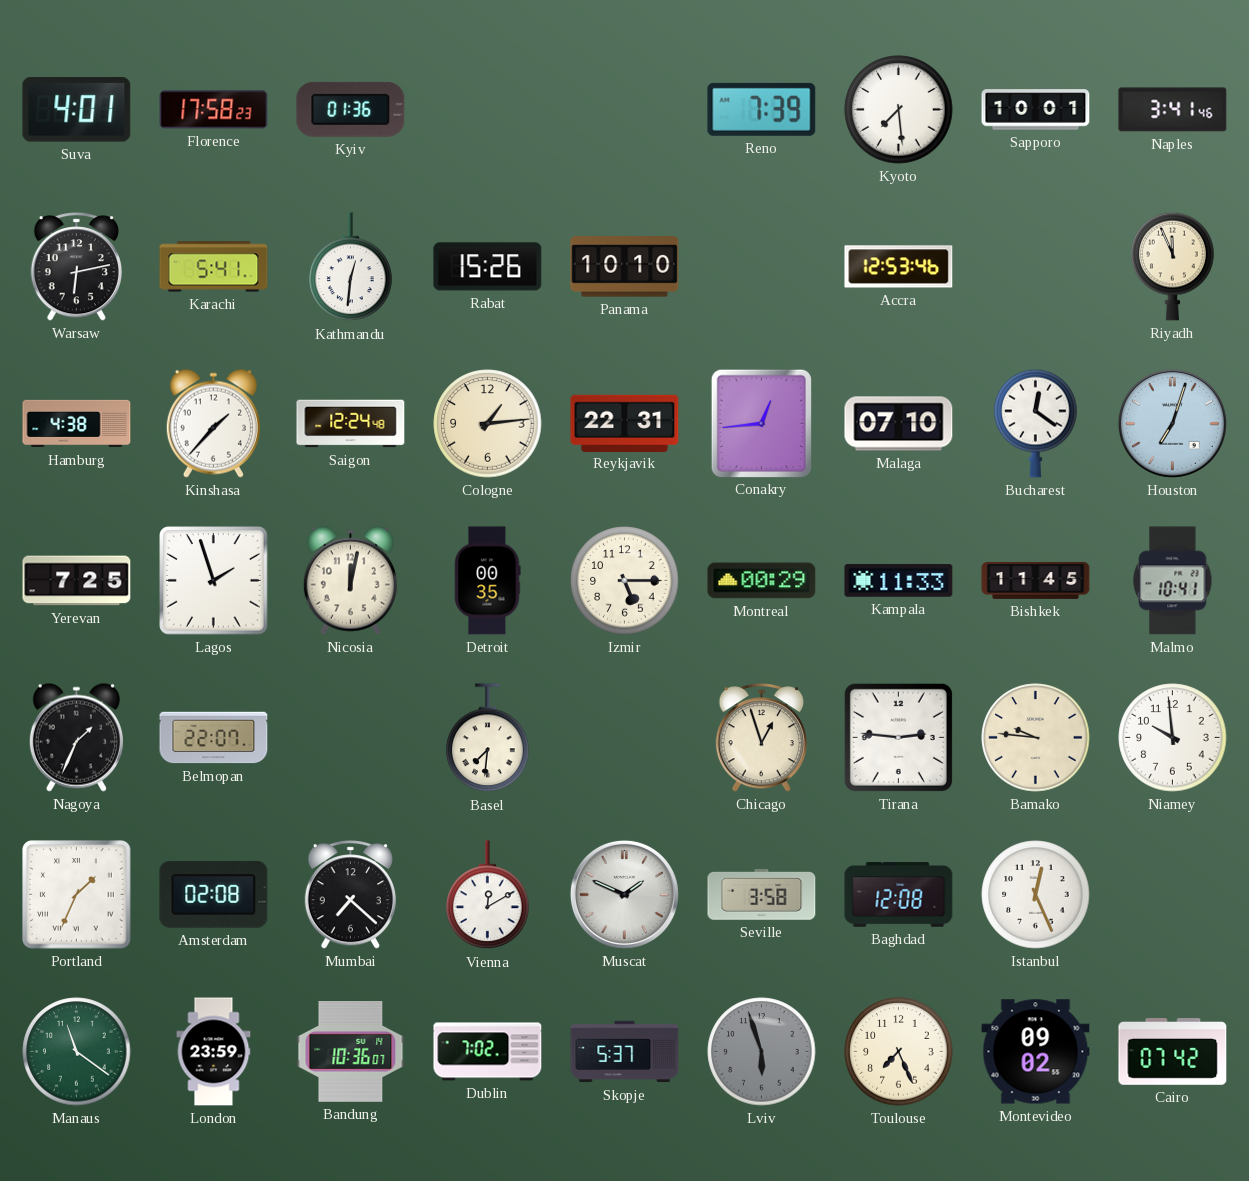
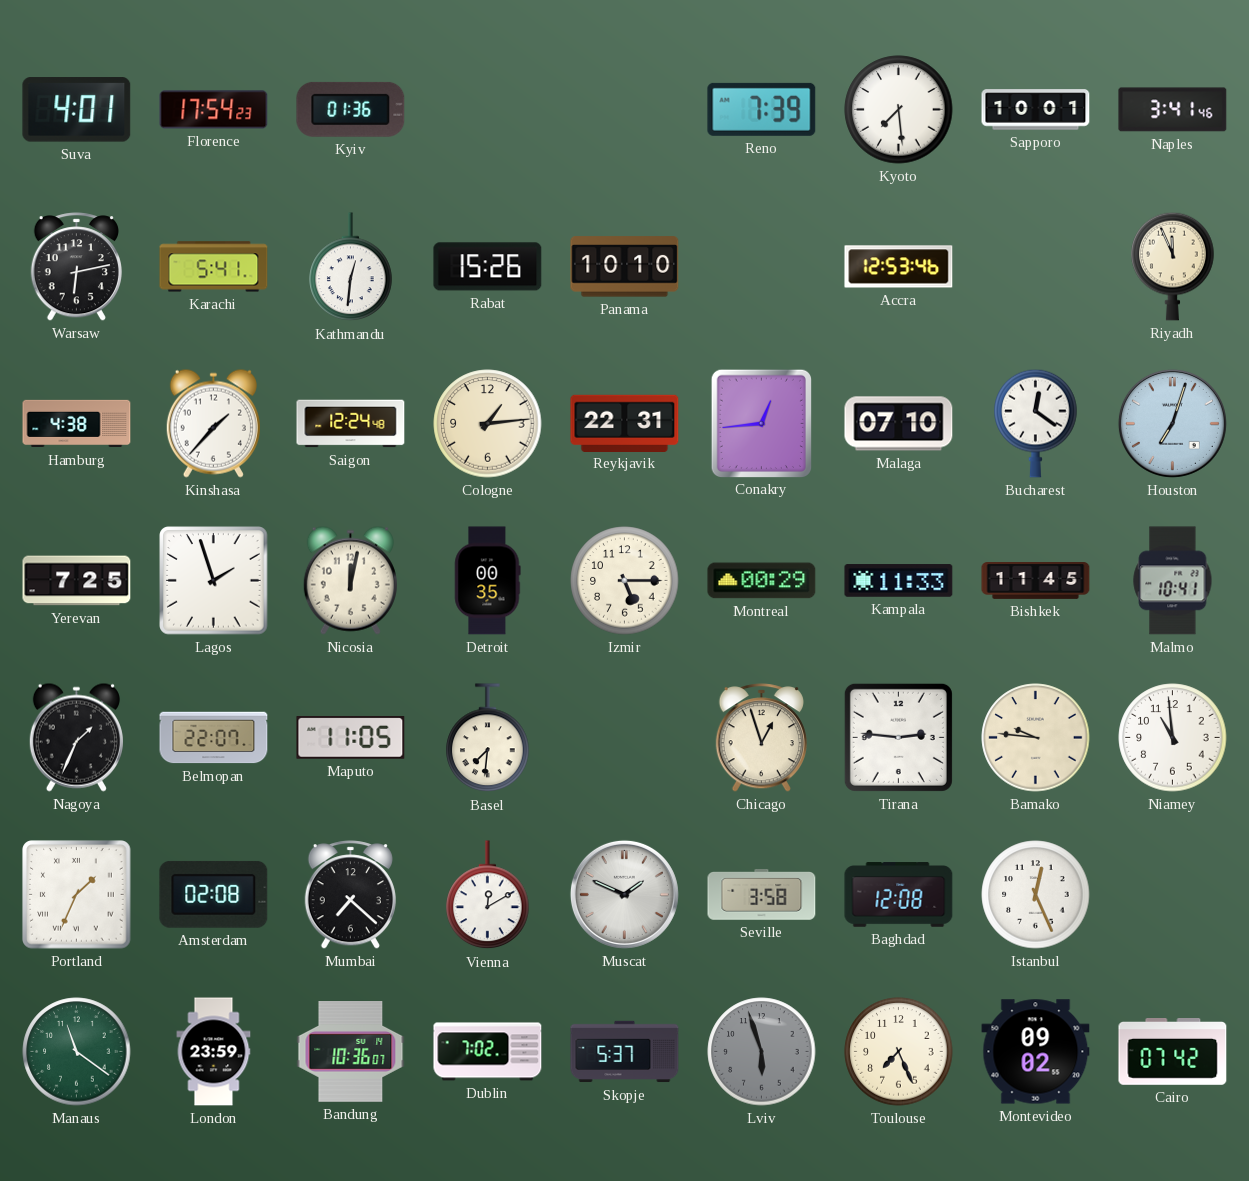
Florence: 17:58 -> 17:54
Maputo: none -> 11:05
Niamey: 9:59 -> 10:59
